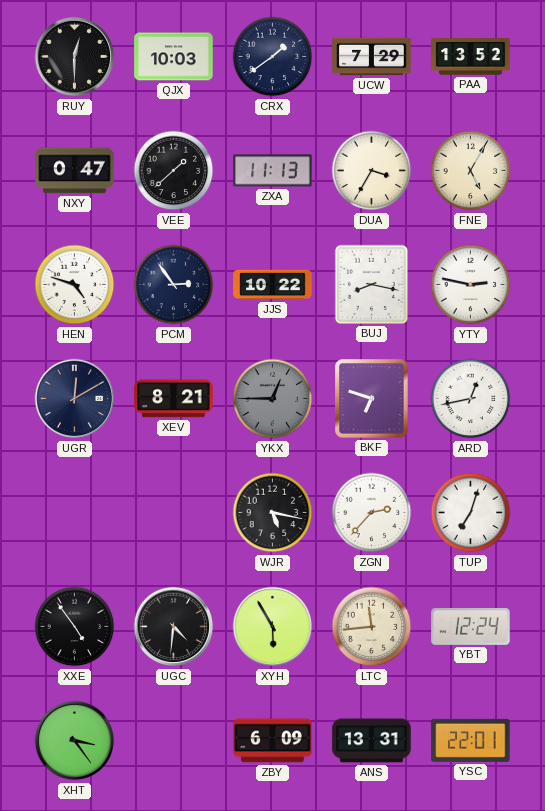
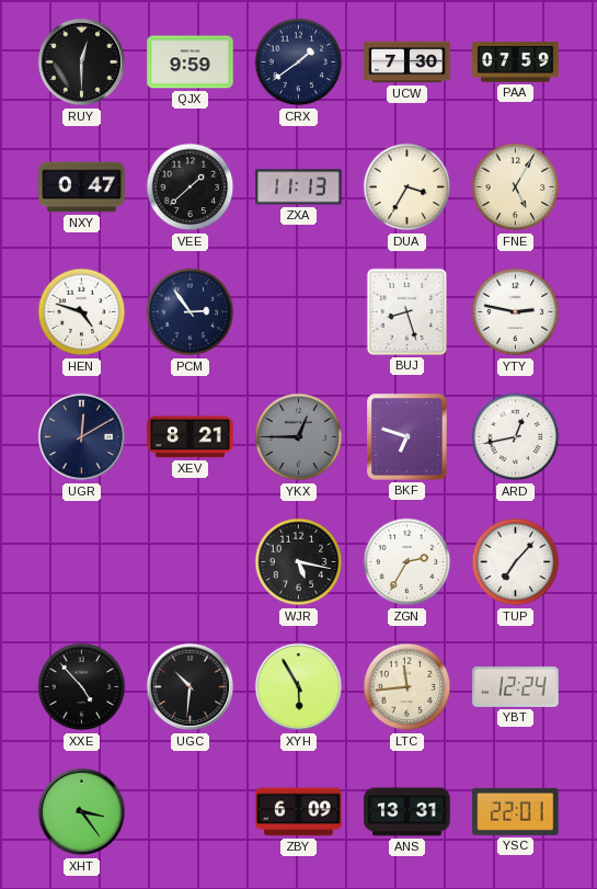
QJX: 10:03 -> 9:59
UCW: 7:29 -> 7:30
PAA: 13:52 -> 07:59
JJS: 10:22 -> none
BUJ: 8:17 -> 8:27
ZGN: 2:37 -> 2:35
TUP: 7:03 -> 7:07
XXE: 4:54 -> 4:53
UGC: 4:31 -> 10:31
